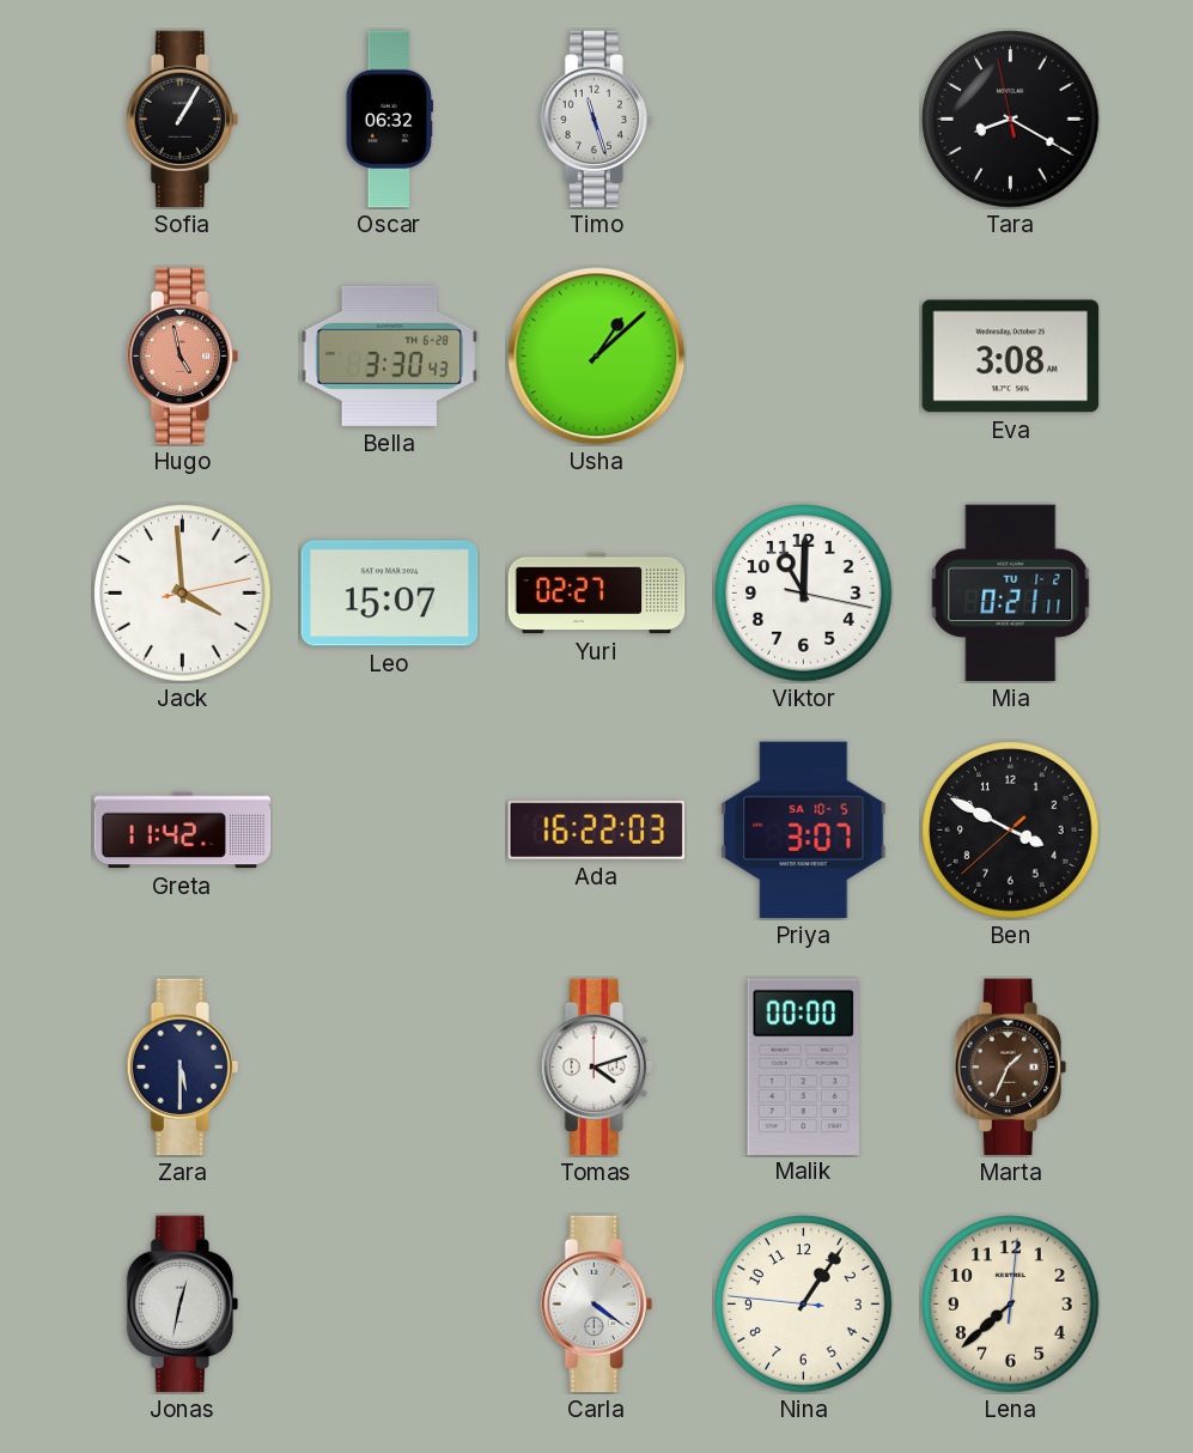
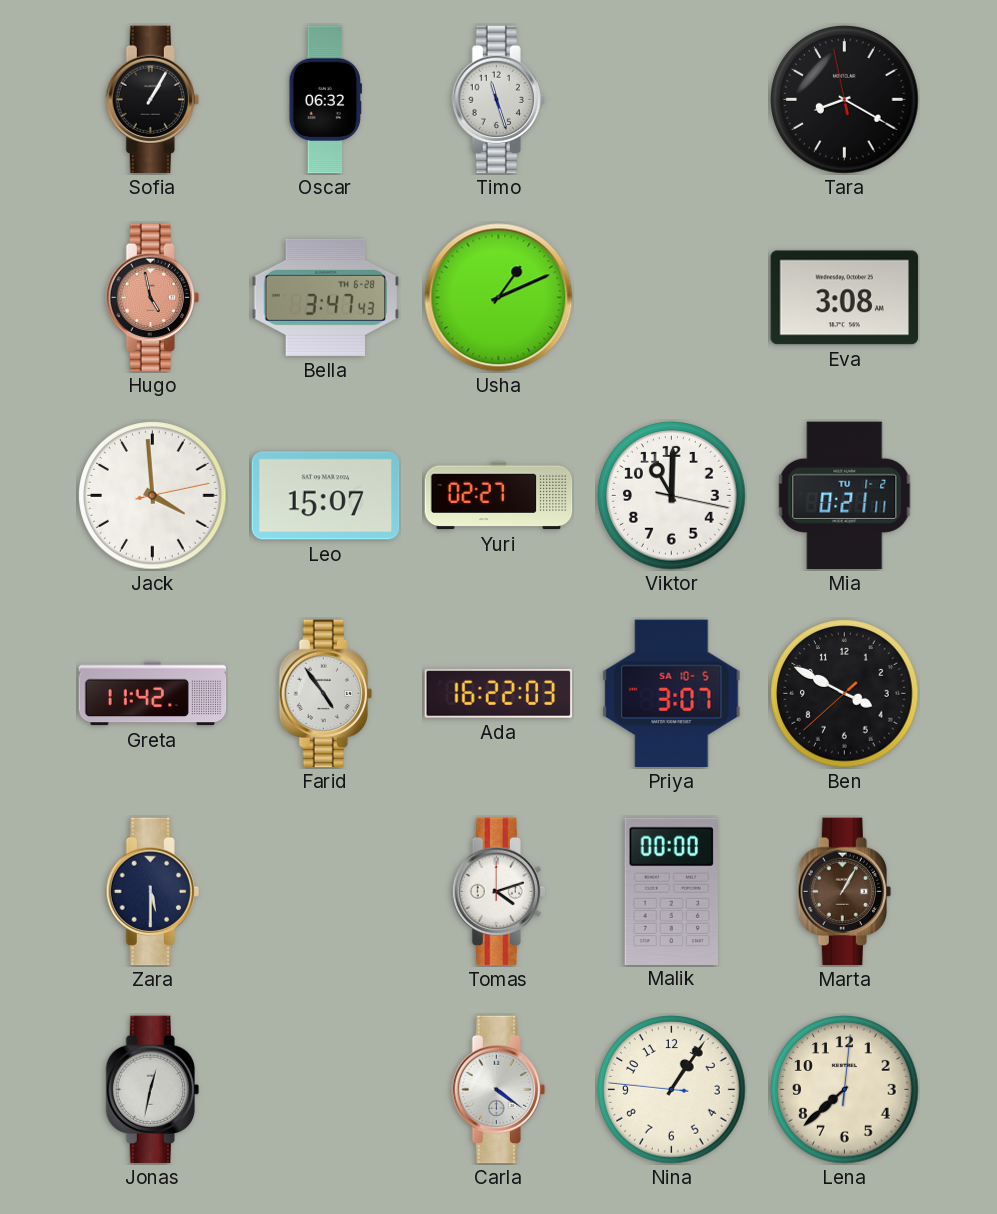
Bella: 3:30 -> 3:47
Usha: 1:08 -> 1:11
Farid: none -> 4:54
Marta: 1:34 -> 1:05
